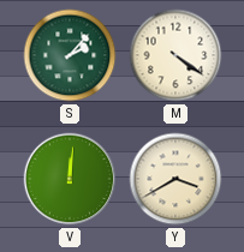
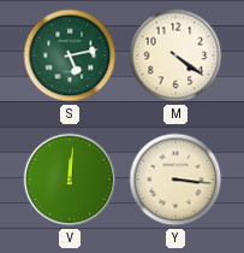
S: 2:07 -> 5:13
Y: 3:40 -> 3:16
